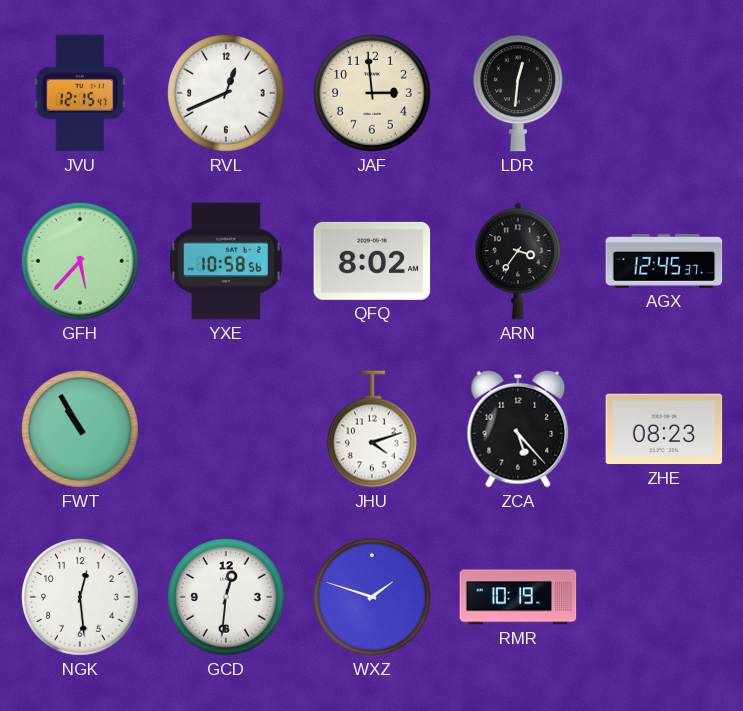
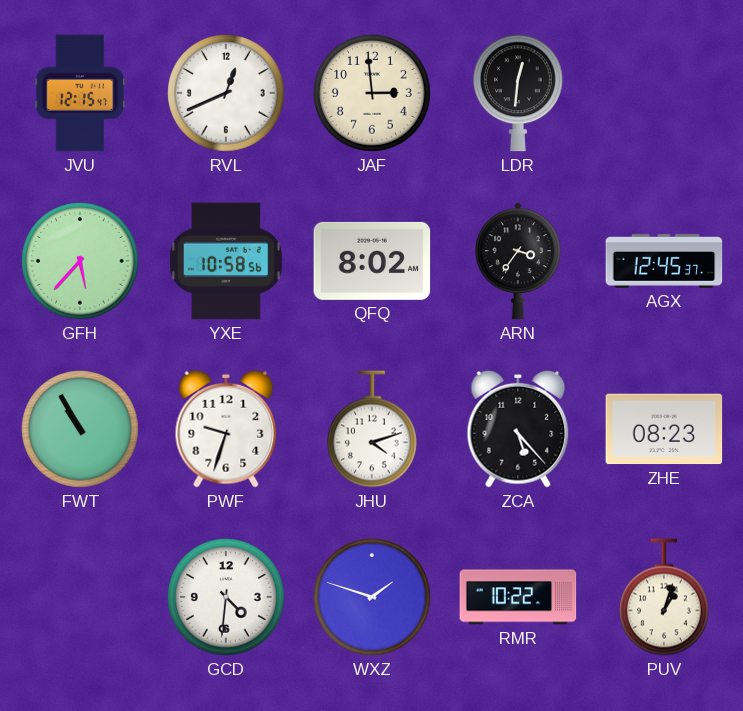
PWF: none -> 9:33
NGK: 12:29 -> none
GCD: 12:31 -> 4:31
RMR: 10:19 -> 10:22
PUV: none -> 1:03
